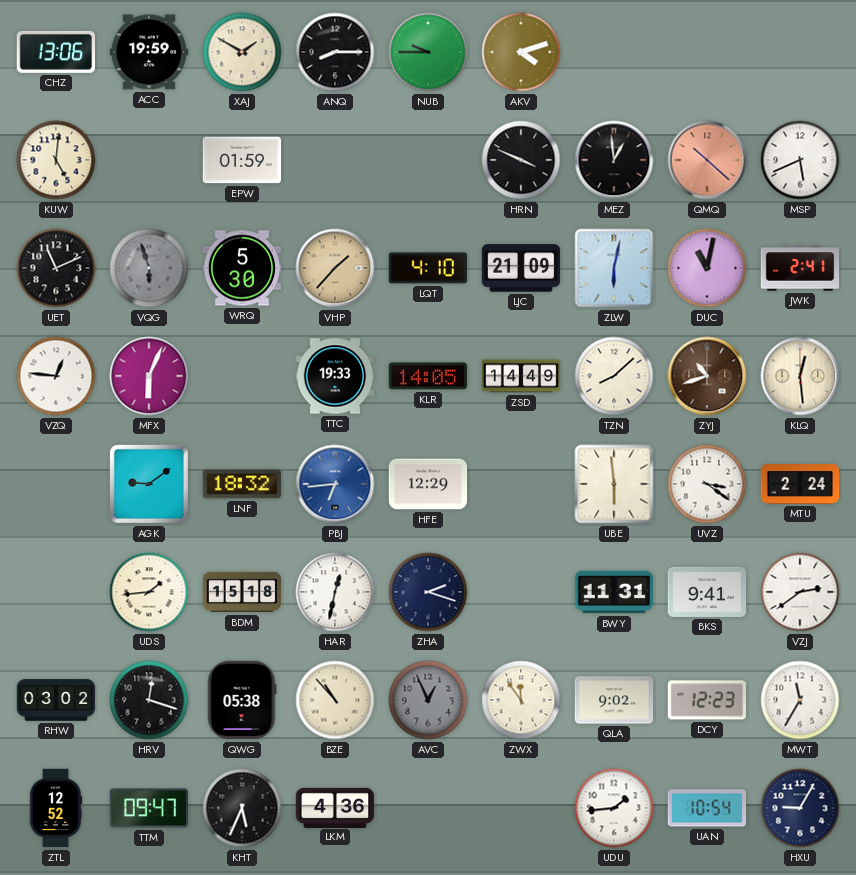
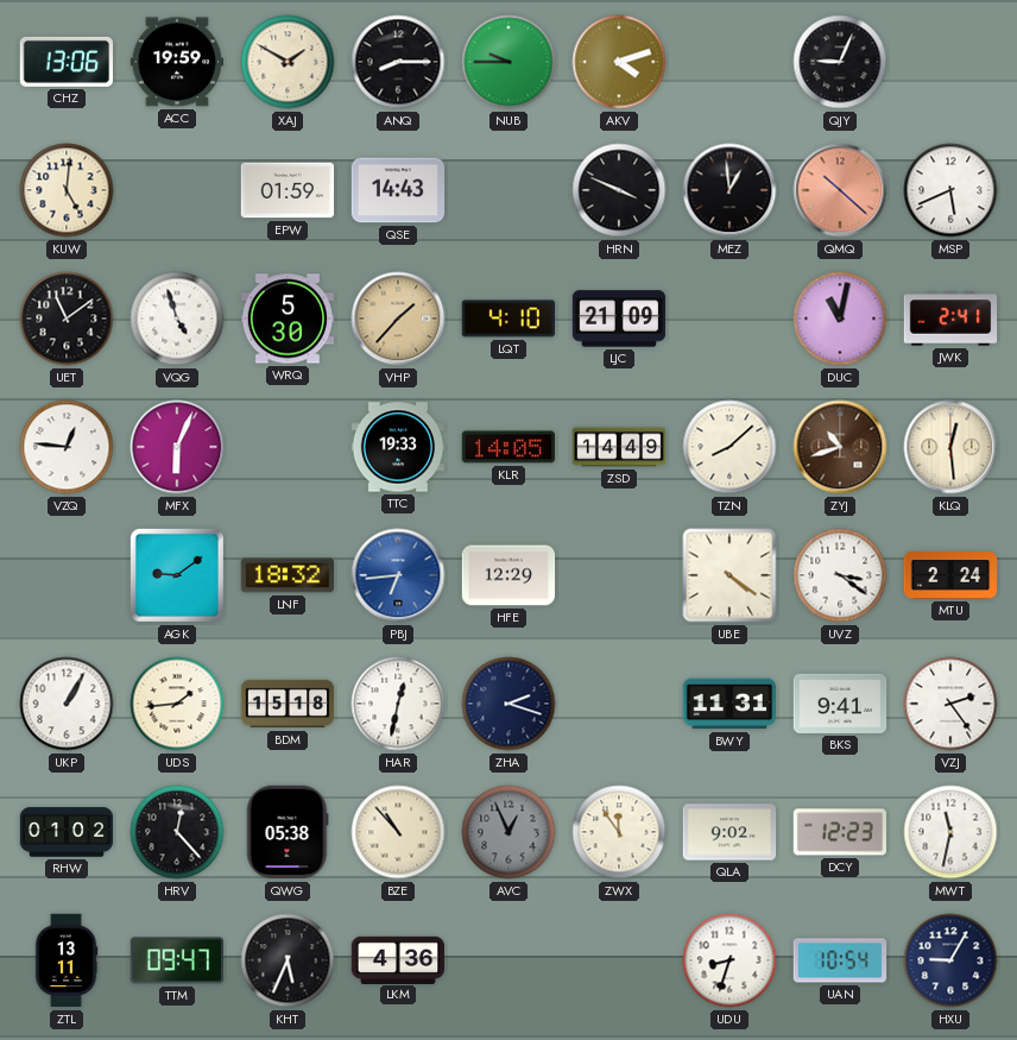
QJY: none -> 9:04
QSE: none -> 14:43
UET: 11:11 -> 11:09
VQG: 5:57 -> 4:57
VQG dial: grey -> white
ZLW: 6:02 -> none
UBE: 5:59 -> 4:21
UKP: none -> 1:05
VZJ: 2:39 -> 2:24
RHW: 03:02 -> 01:02
HRV: 12:18 -> 12:23
MWT: 11:35 -> 11:32
ZTL: 12:52 -> 13:11
UDU: 1:44 -> 8:33
